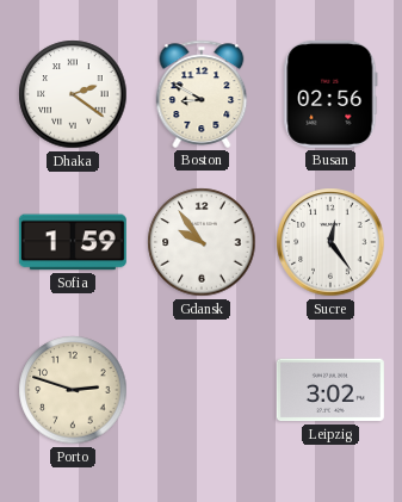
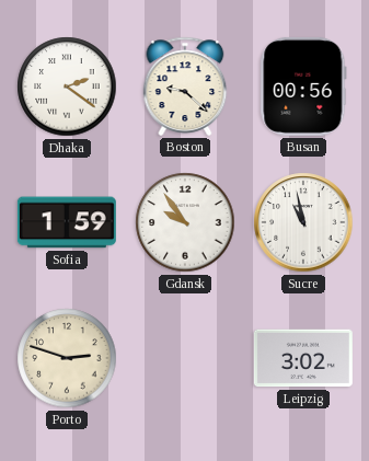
Boston: 8:50 -> 9:22
Busan: 02:56 -> 00:56
Sucre: 12:24 -> 10:58
